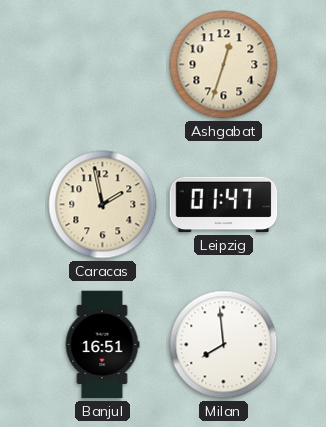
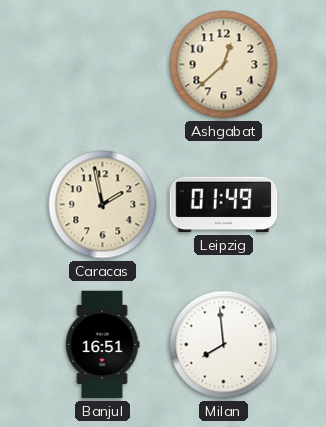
Ashgabat: 12:33 -> 12:38
Leipzig: 01:47 -> 01:49
